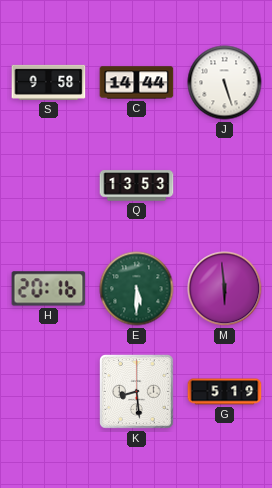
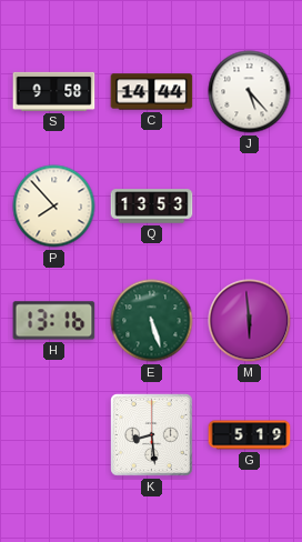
J: 5:27 -> 5:23
P: none -> 7:53
H: 20:16 -> 13:16
E: 5:30 -> 5:27
